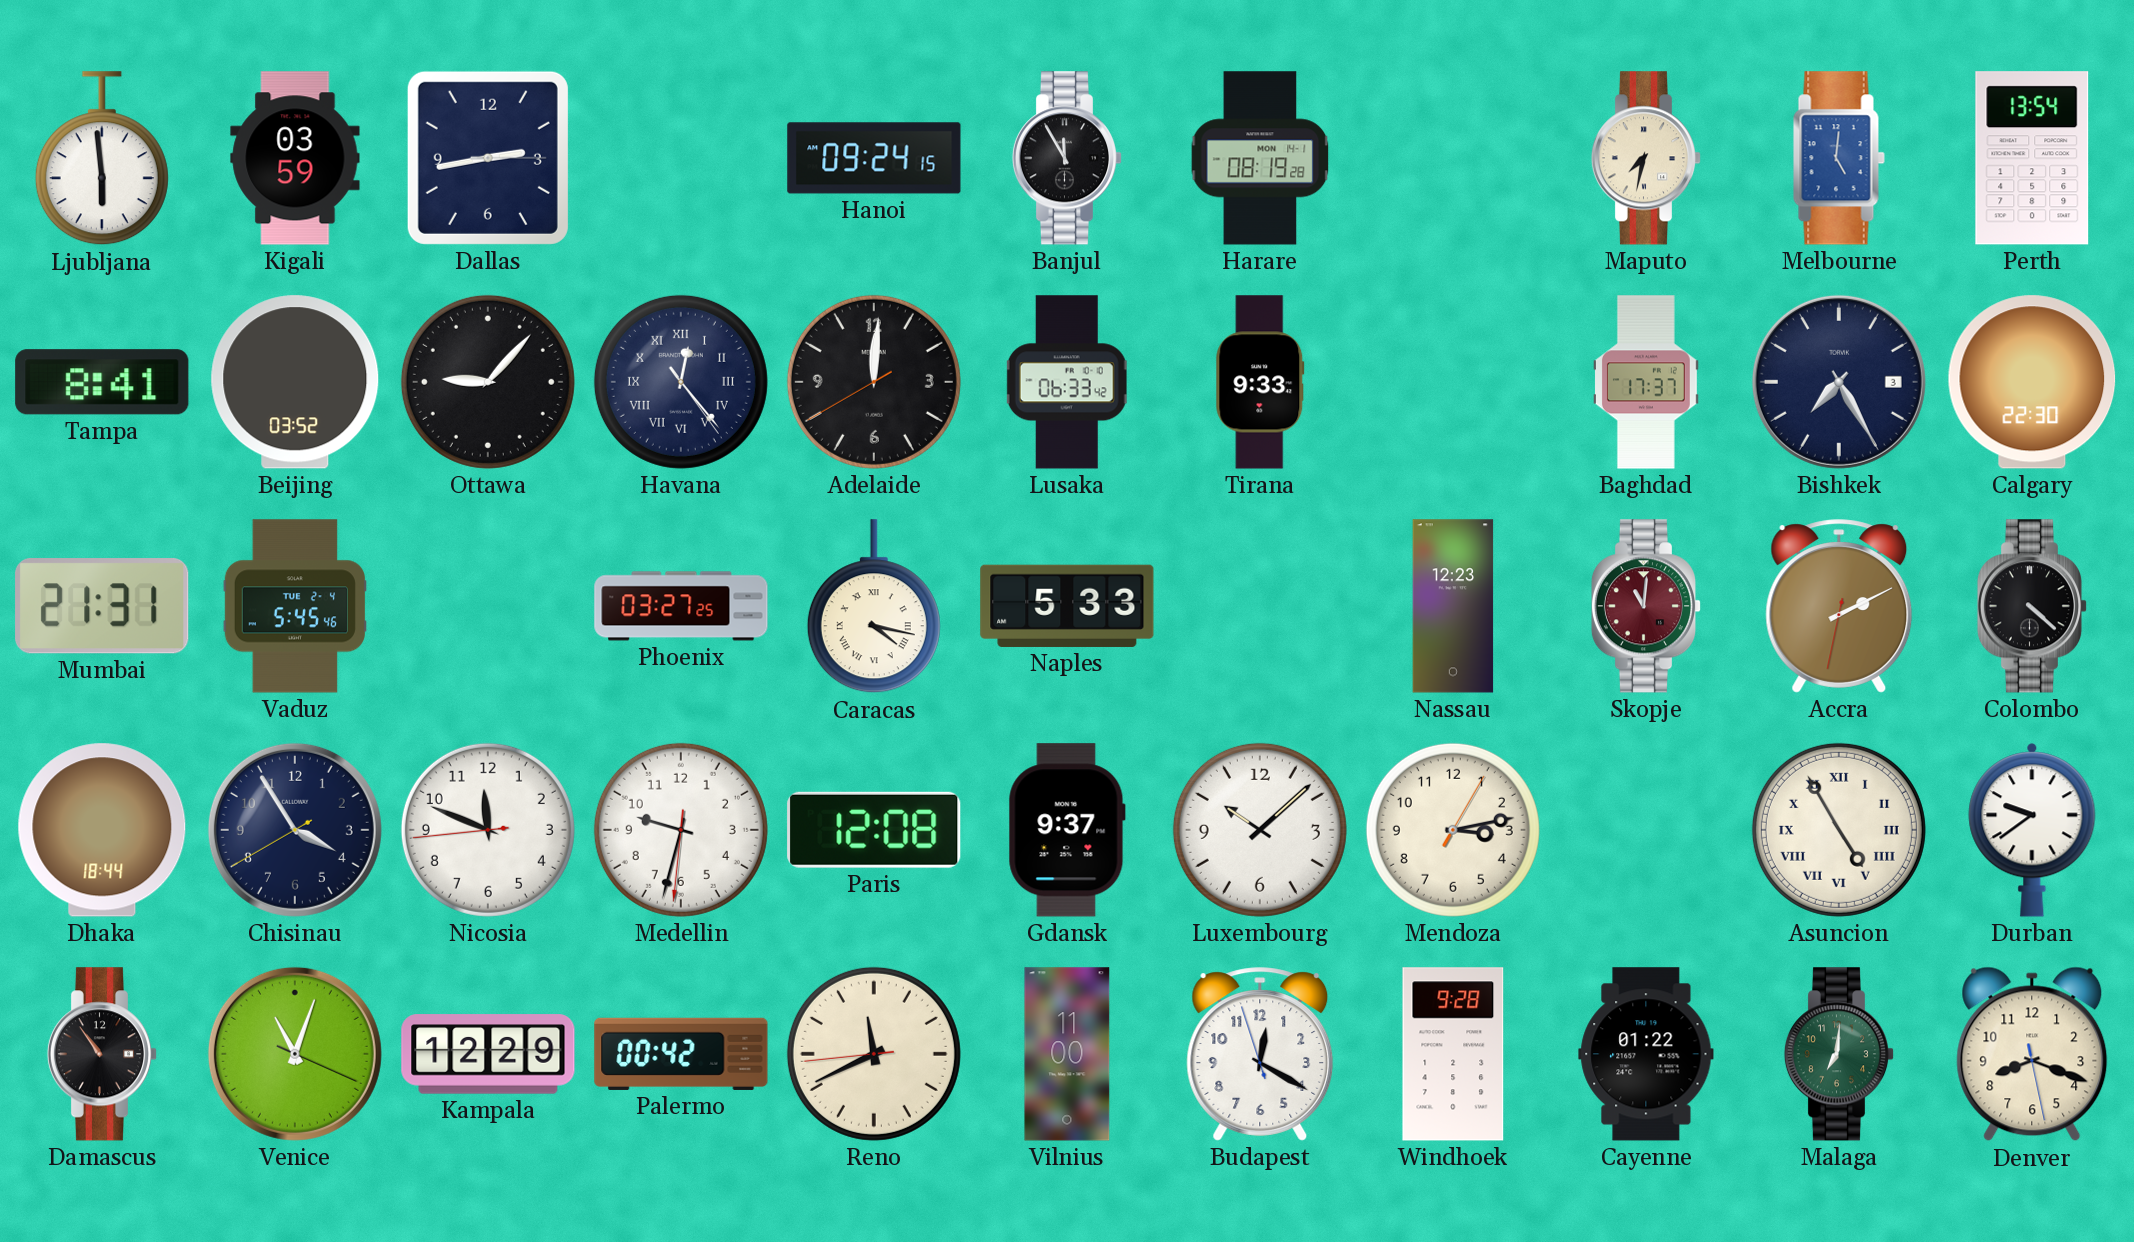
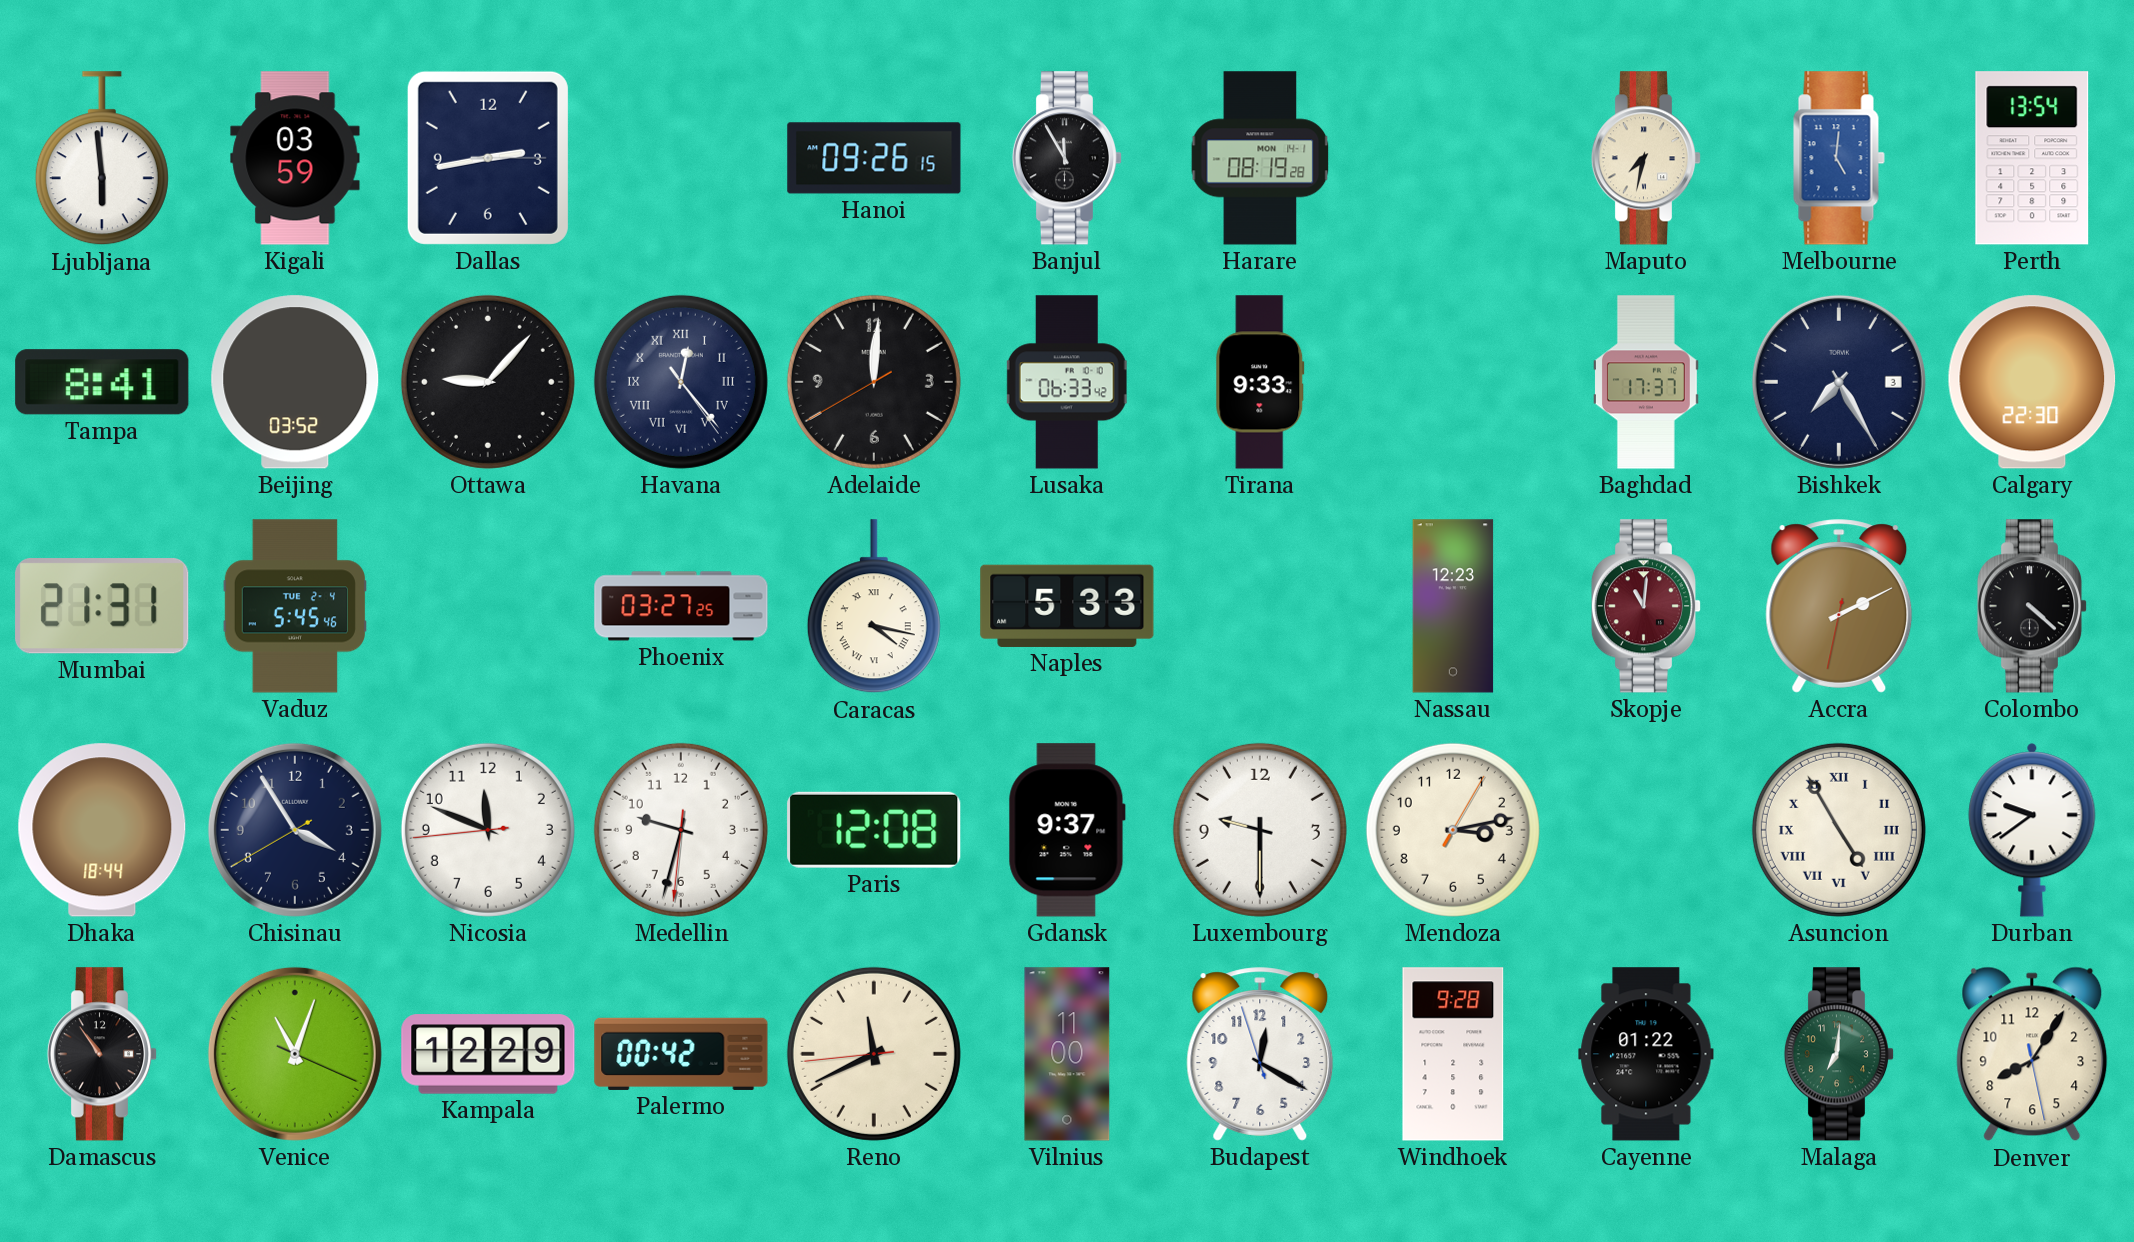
Hanoi: 09:24 -> 09:26
Luxembourg: 10:08 -> 9:30
Denver: 8:18 -> 8:05
